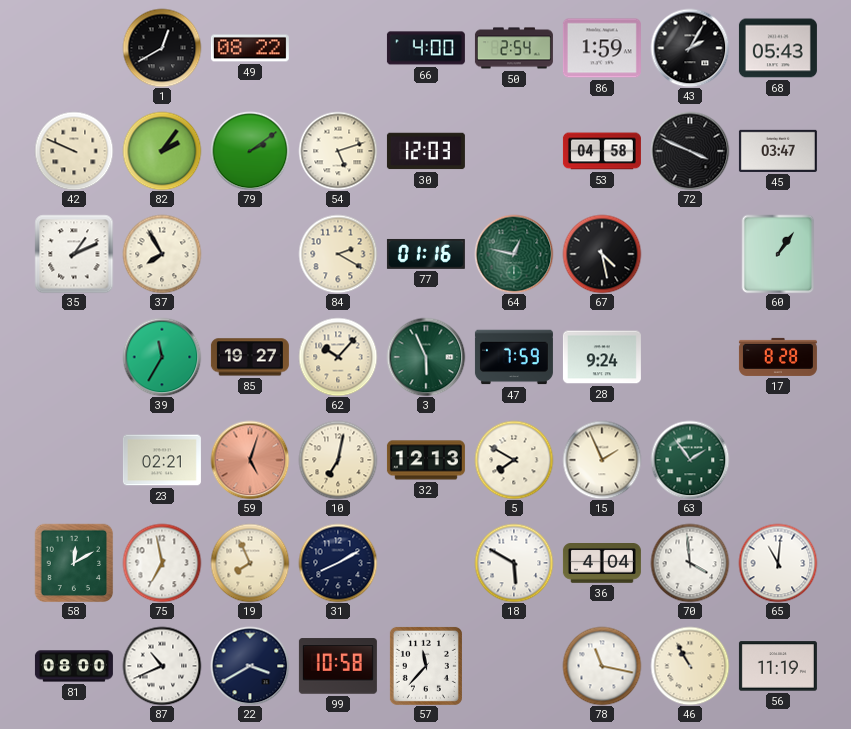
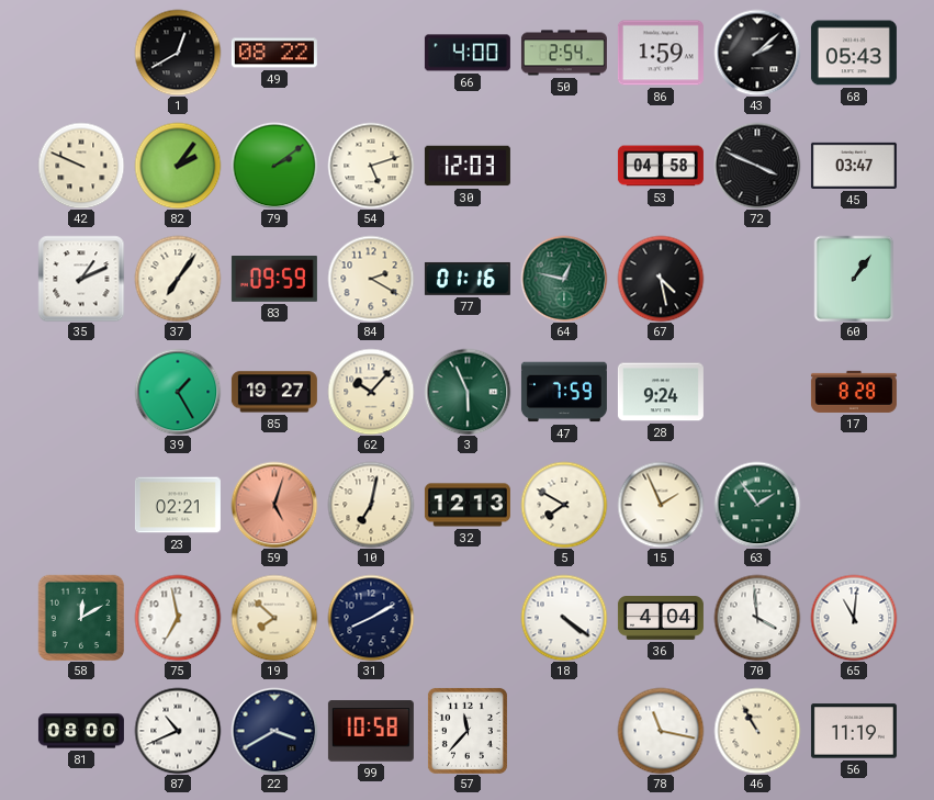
43: 2:05 -> 2:08
37: 7:55 -> 7:06
83: none -> 09:59
39: 11:35 -> 1:25
19: 7:56 -> 7:52
18: 5:50 -> 4:21
